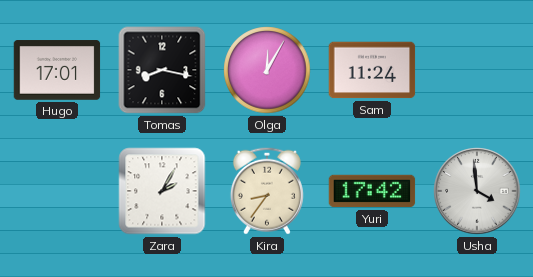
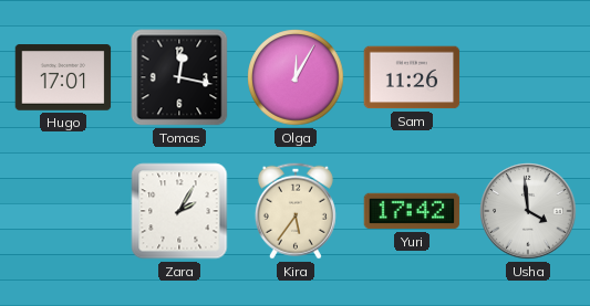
Tomas: 8:17 -> 12:17
Sam: 11:24 -> 11:26
Kira: 8:36 -> 5:36
